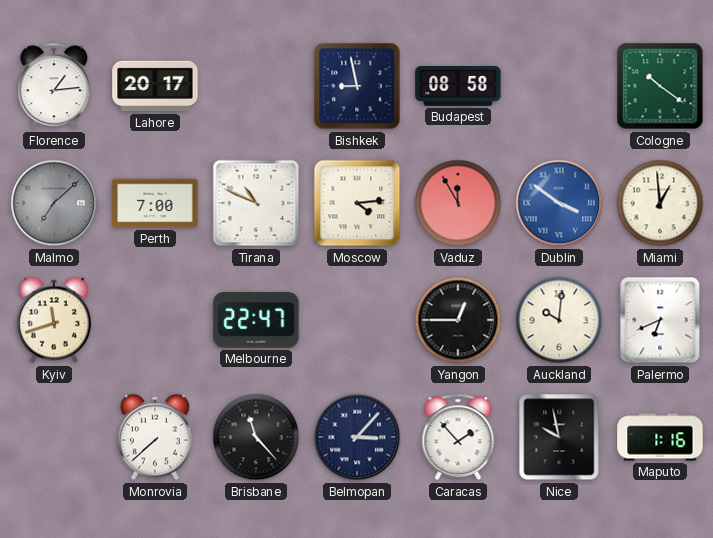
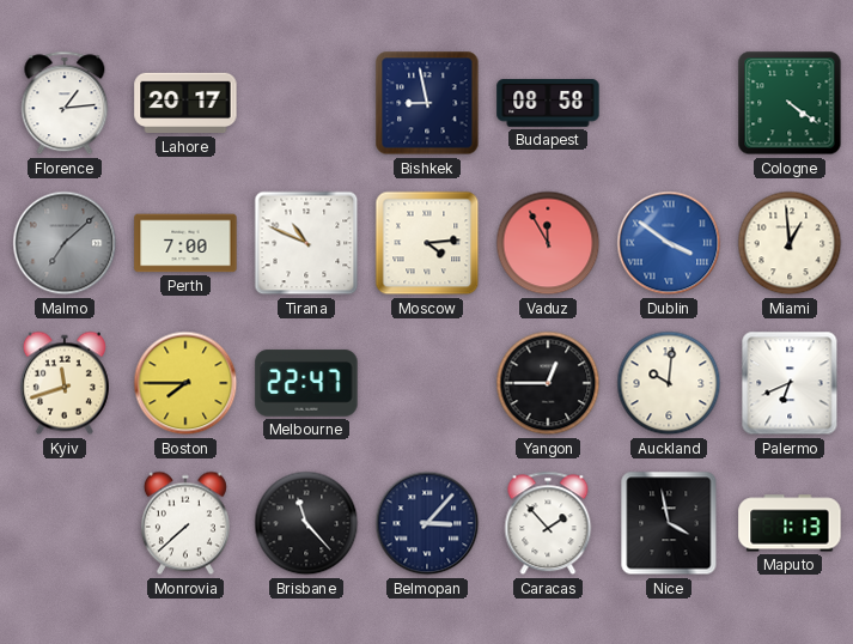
Cologne: 10:21 -> 4:21
Boston: none -> 7:45
Nice: 9:58 -> 3:58
Maputo: 1:16 -> 1:13
